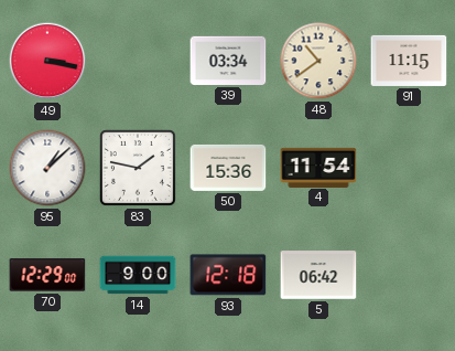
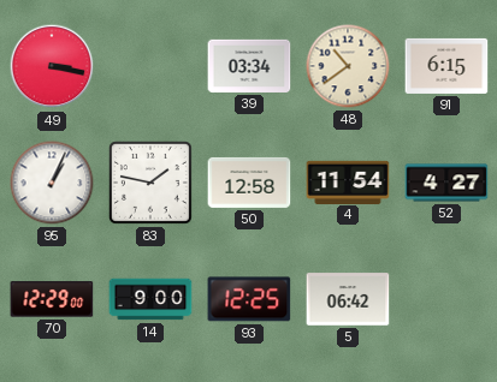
91: 11:15 -> 6:15
95: 1:08 -> 1:04
50: 15:36 -> 12:58
52: none -> 4:27
93: 12:18 -> 12:25
